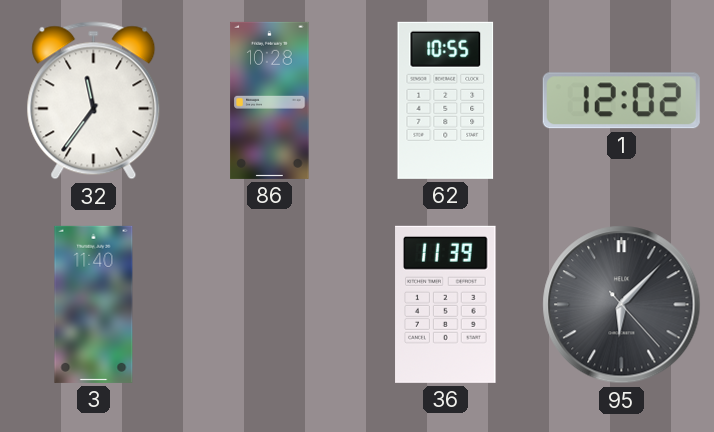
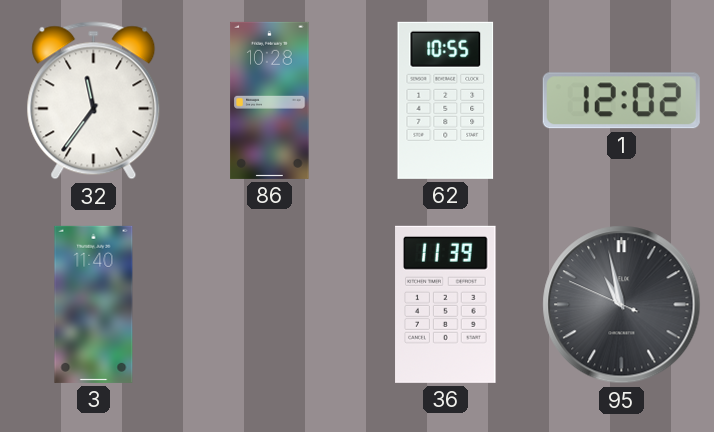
95: 6:07 -> 10:57
